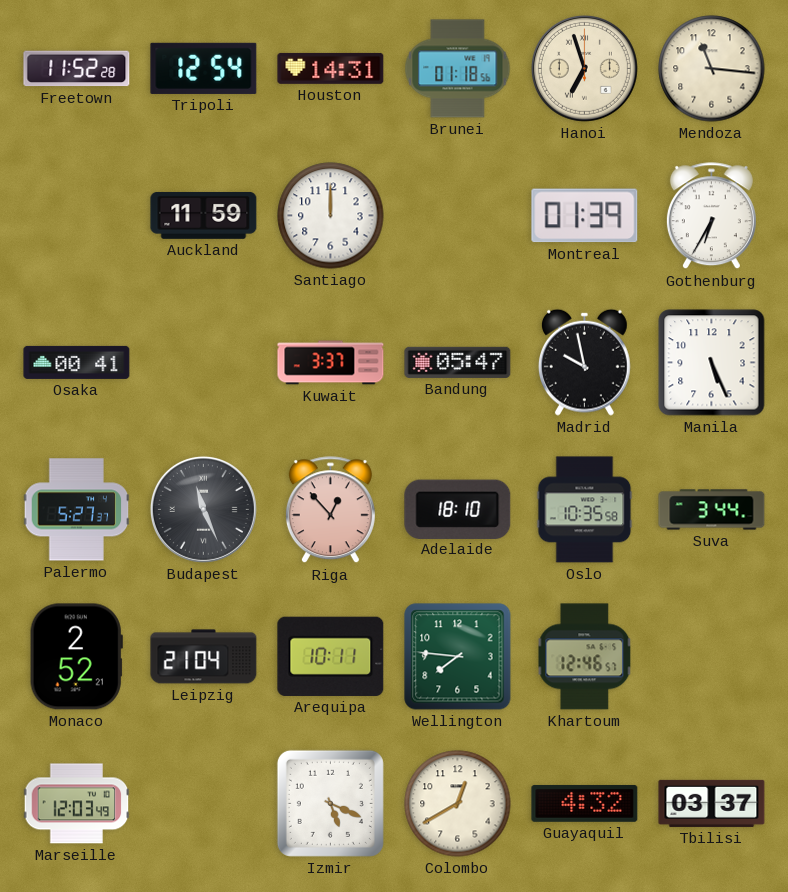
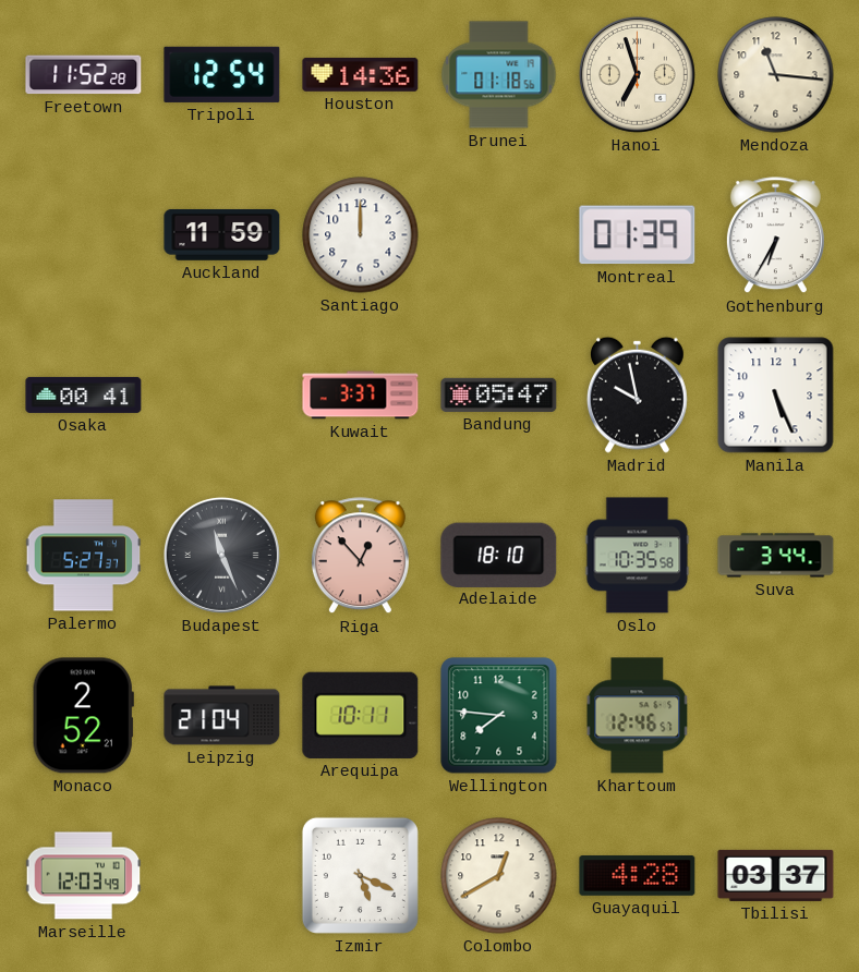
Houston: 14:31 -> 14:36
Guayaquil: 4:32 -> 4:28
